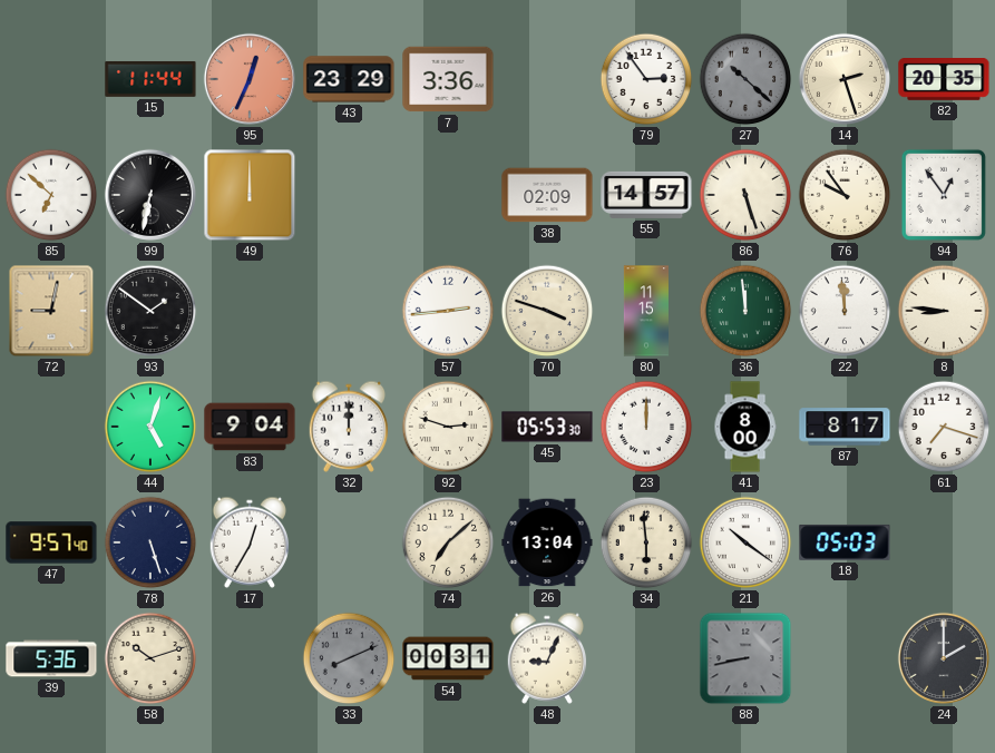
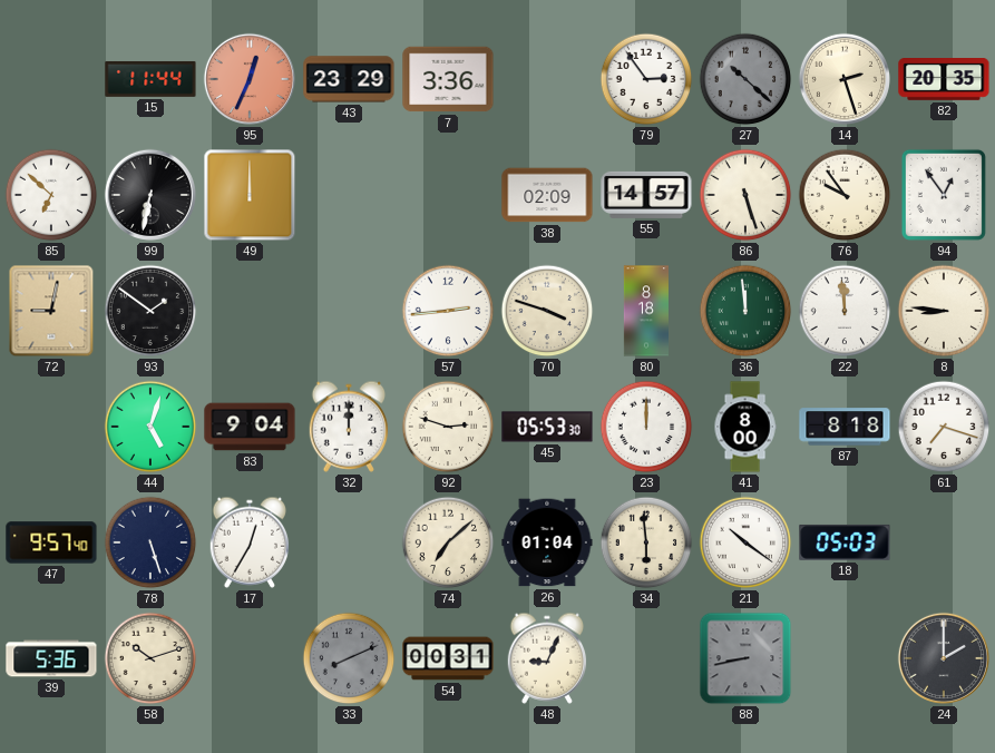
80: 11:15 -> 8:18
87: 8:17 -> 8:18
26: 13:04 -> 01:04
